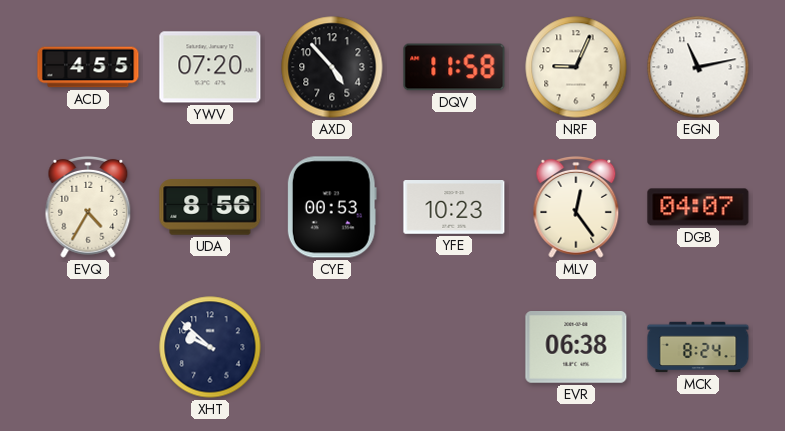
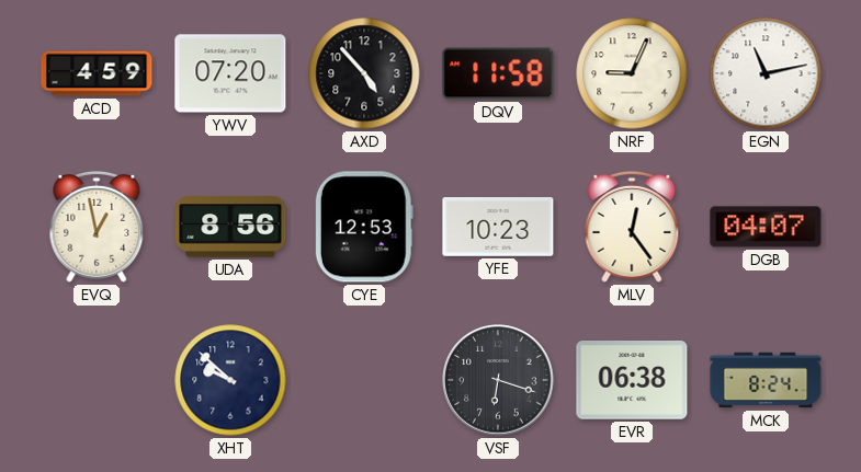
ACD: 4:55 -> 4:59
EVQ: 4:35 -> 12:58
CYE: 00:53 -> 12:53
VSF: none -> 6:18
